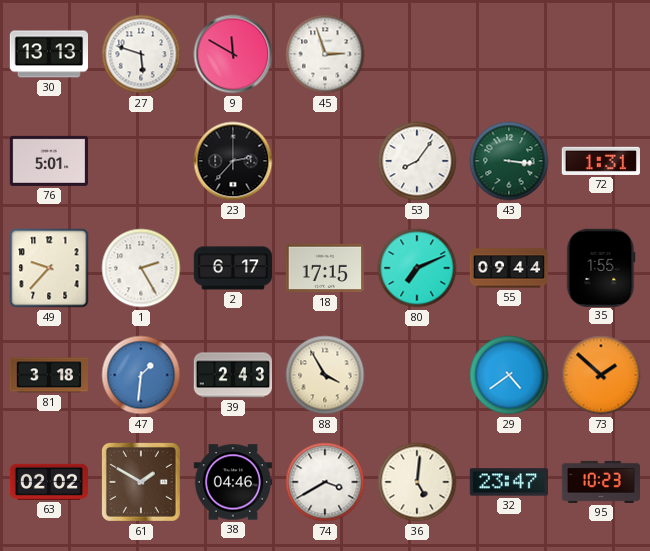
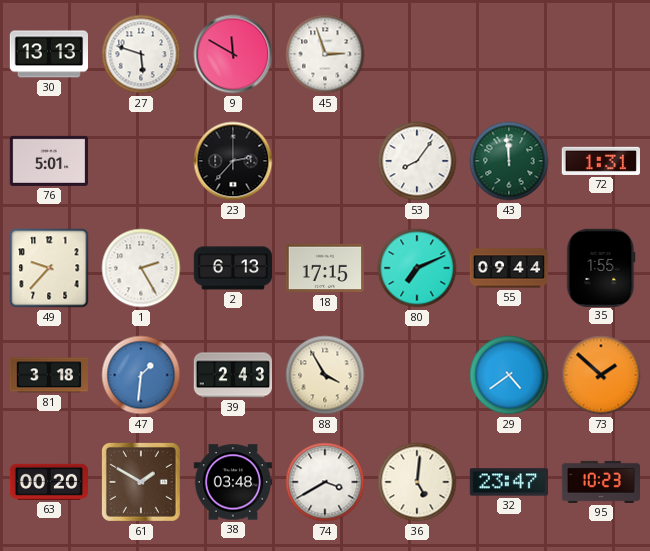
43: 3:16 -> 11:59
2: 6:17 -> 6:13
63: 02:02 -> 00:20
38: 04:46 -> 03:48
